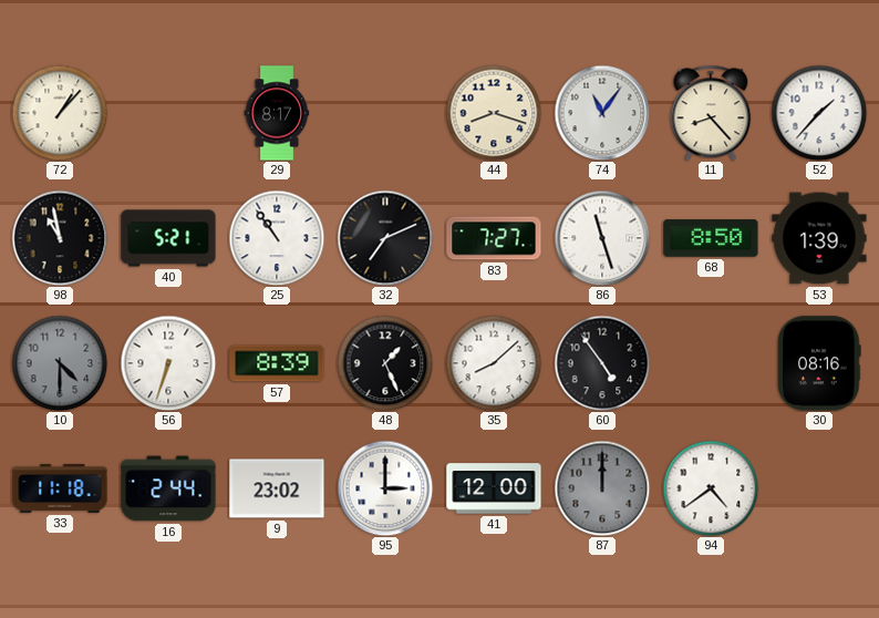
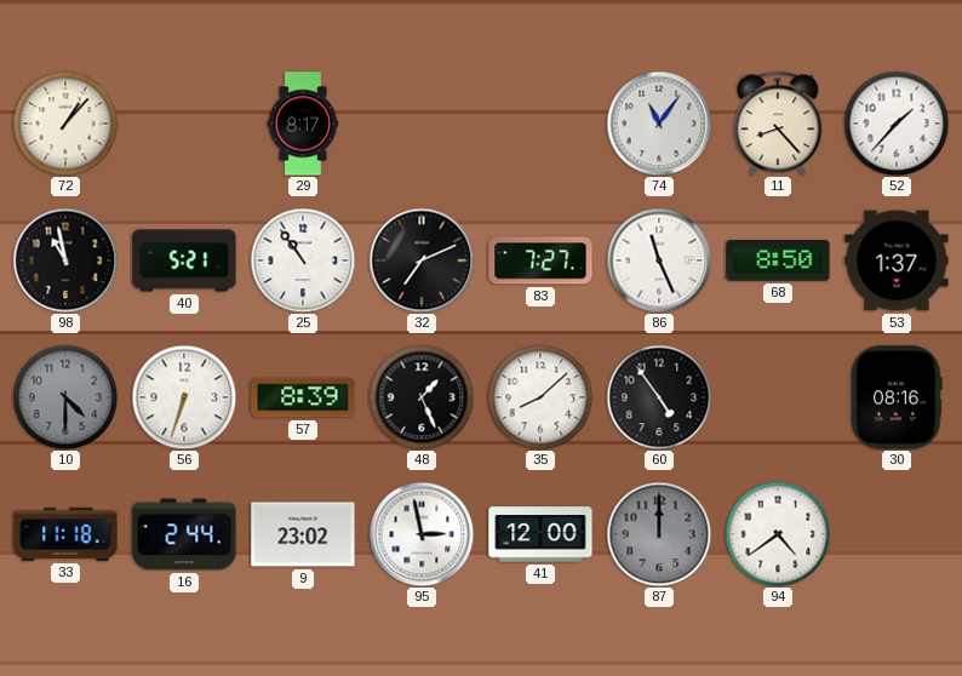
44: 8:18 -> none
86: 11:27 -> 11:26
53: 1:39 -> 1:37
95: 3:00 -> 2:58
